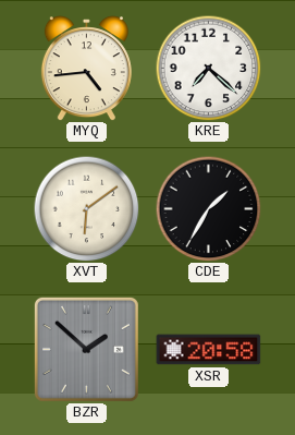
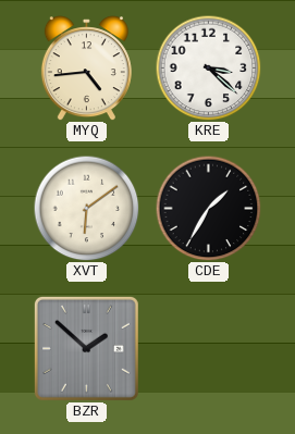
KRE: 7:22 -> 3:22
XSR: 20:58 -> none
